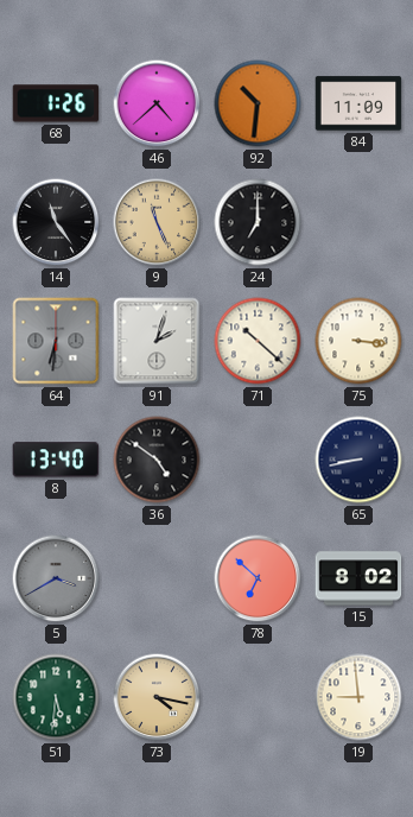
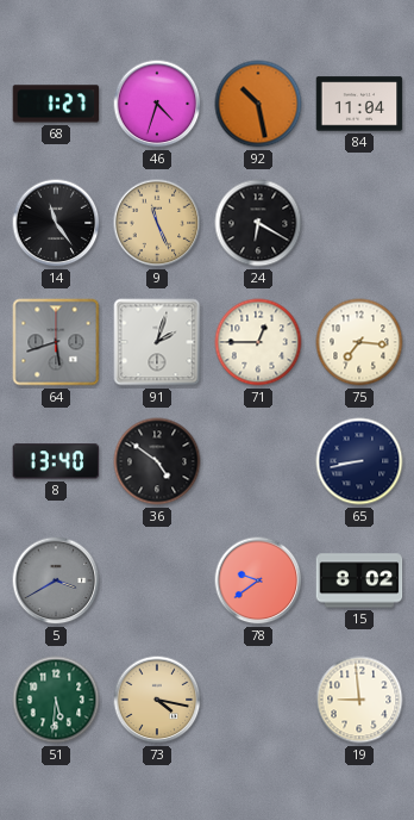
68: 1:26 -> 1:27
46: 4:38 -> 4:33
92: 10:31 -> 10:28
84: 11:09 -> 11:04
24: 7:00 -> 6:20
64: 6:31 -> 5:42
71: 10:22 -> 12:45
75: 3:16 -> 7:16
78: 6:52 -> 9:39
